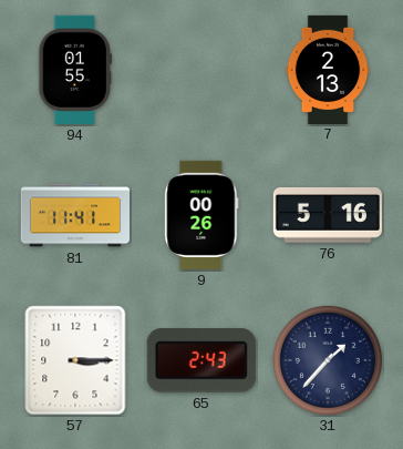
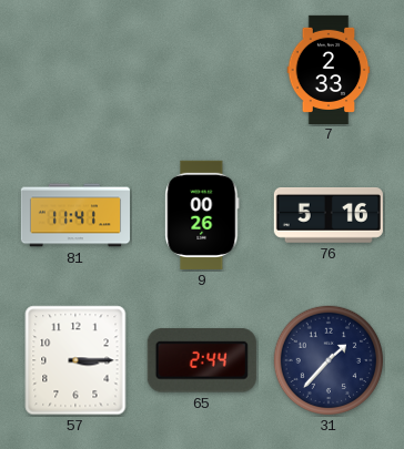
94: 01:55 -> none
7: 2:13 -> 2:33
65: 2:43 -> 2:44
